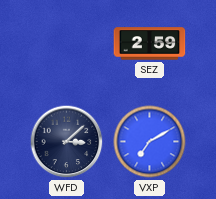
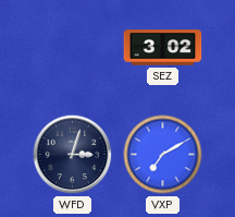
SEZ: 2:59 -> 3:02
WFD: 3:08 -> 3:03
